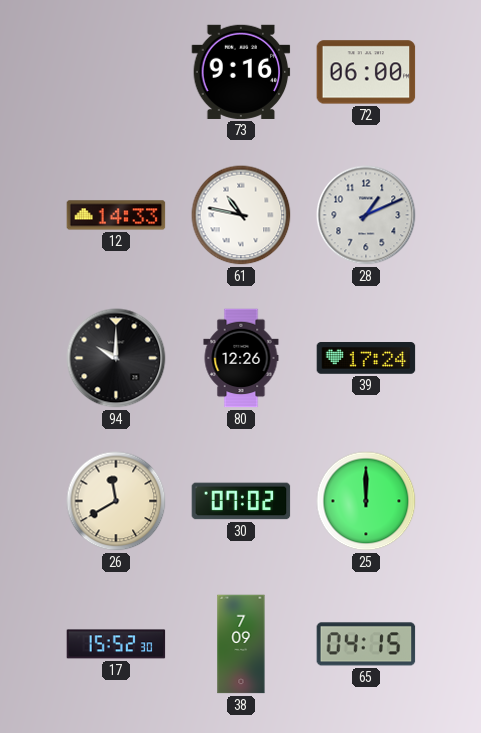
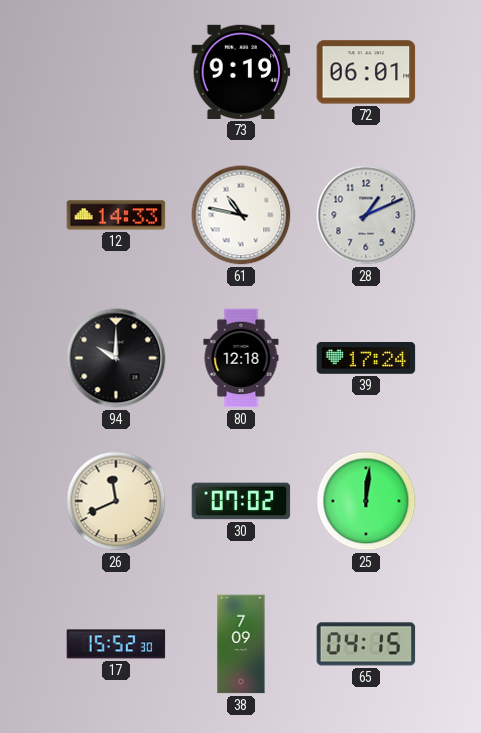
73: 9:16 -> 9:19
72: 06:00 -> 06:01
80: 12:26 -> 12:18
26: 11:40 -> 11:41
25: 12:00 -> 12:01
